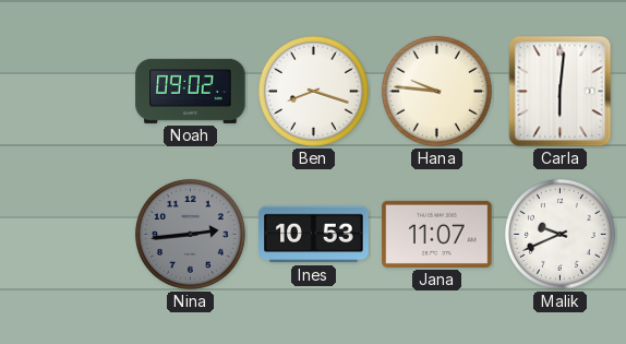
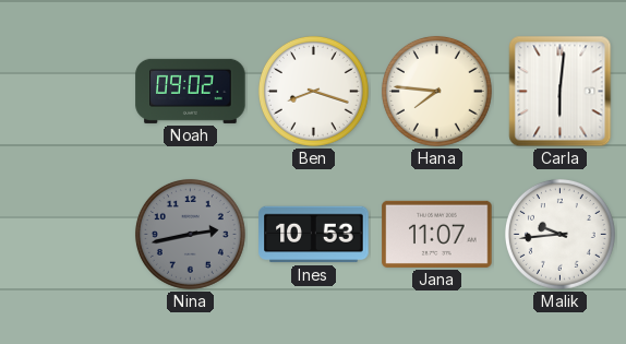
Hana: 9:46 -> 7:46
Nina: 2:44 -> 2:43
Malik: 9:41 -> 9:44
